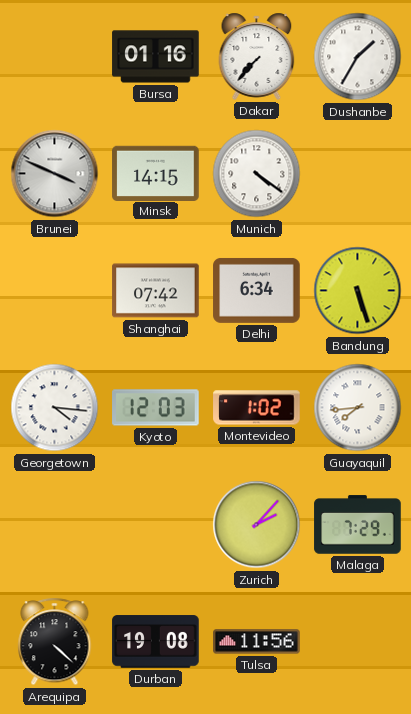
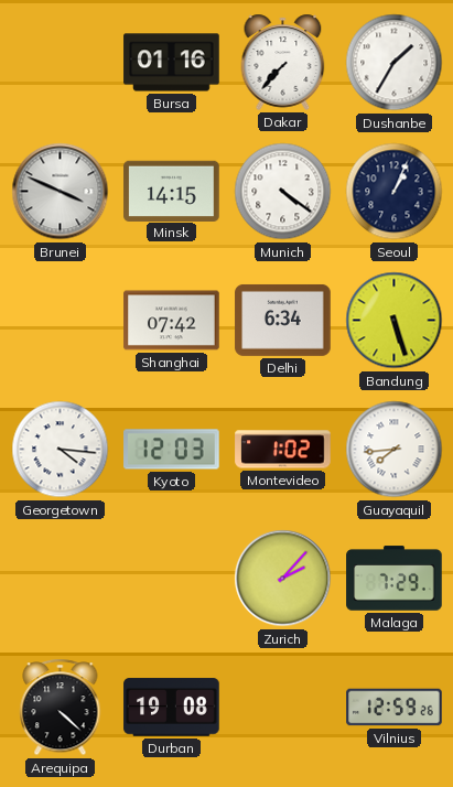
Seoul: none -> 1:04
Tulsa: 11:56 -> none
Vilnius: none -> 12:59
